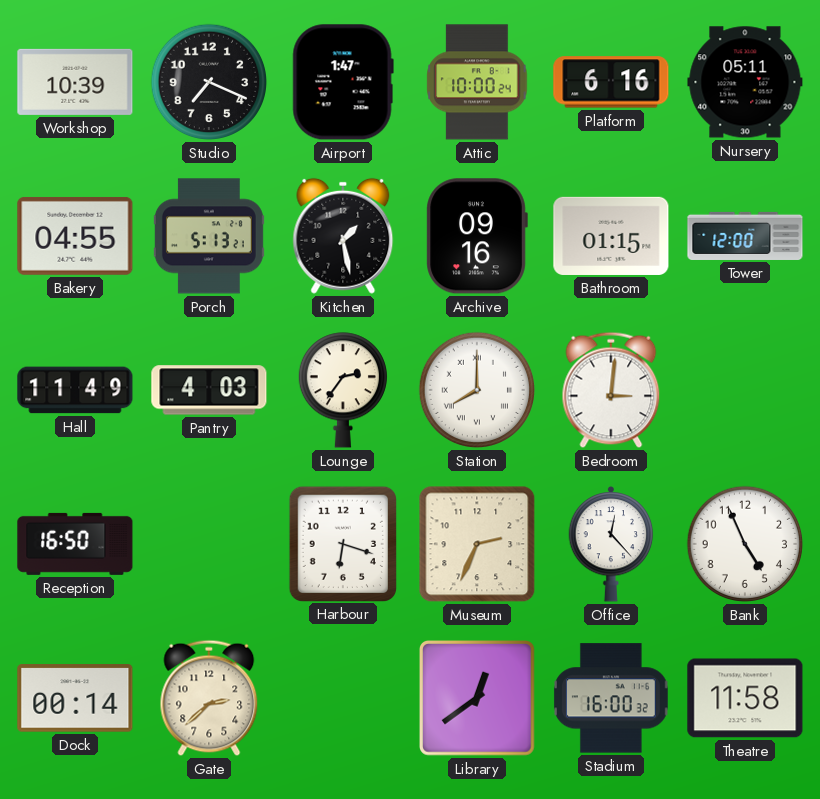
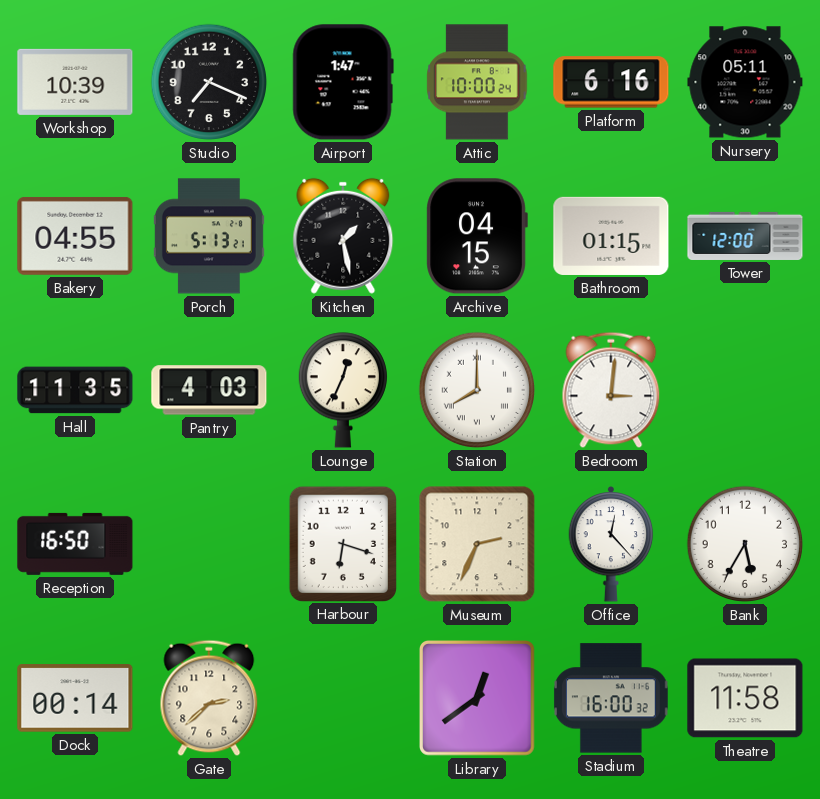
Archive: 09:16 -> 04:15
Hall: 11:49 -> 11:35
Lounge: 2:36 -> 12:34
Bank: 4:56 -> 5:35
